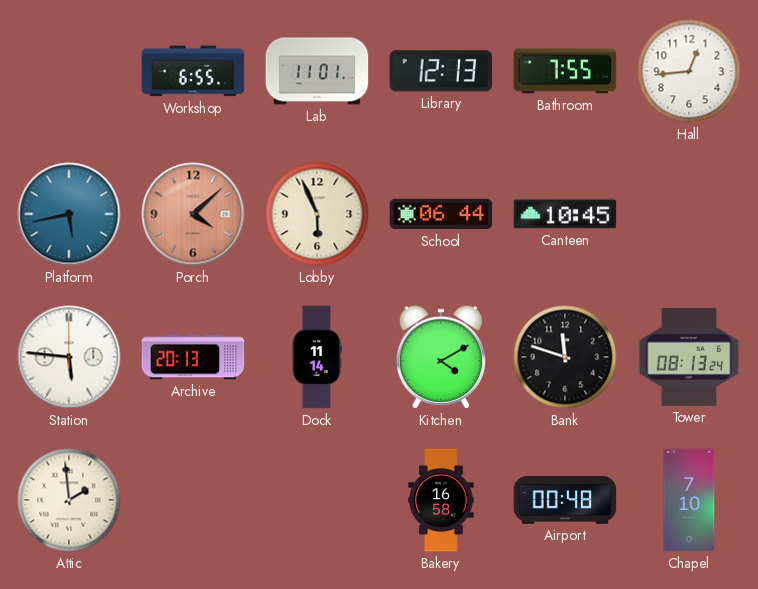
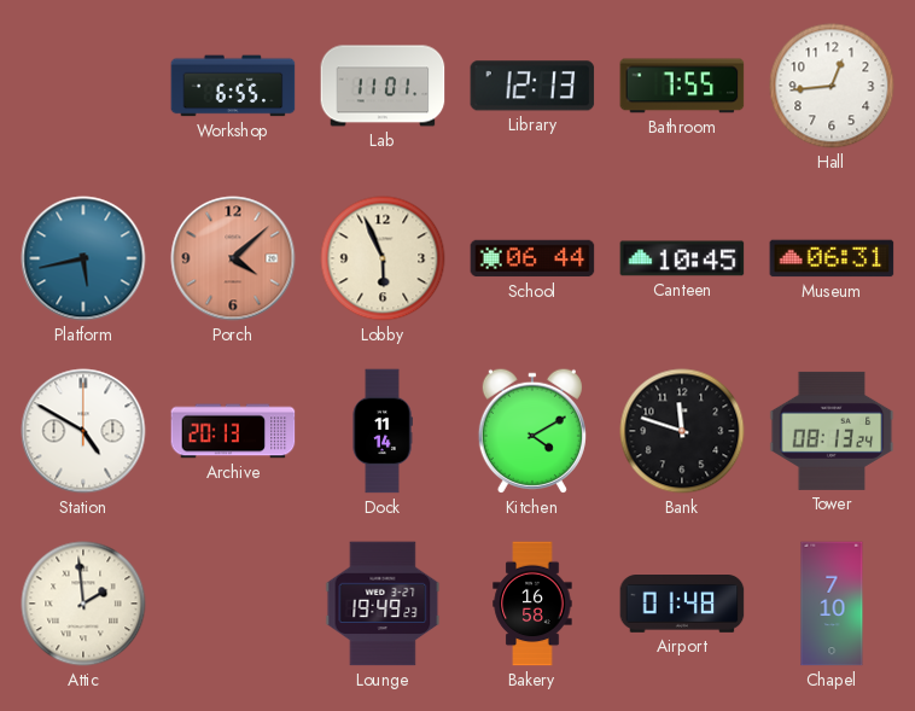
Museum: none -> 06:31
Station: 5:46 -> 4:50
Lounge: none -> 19:49
Airport: 00:48 -> 01:48
